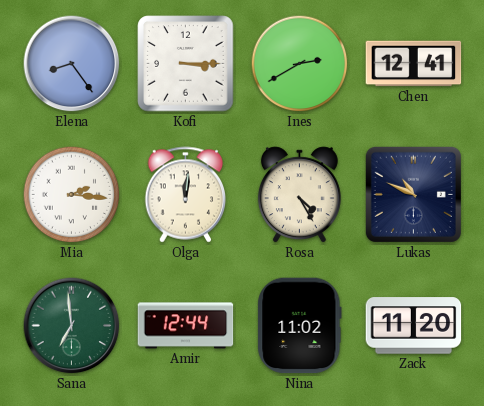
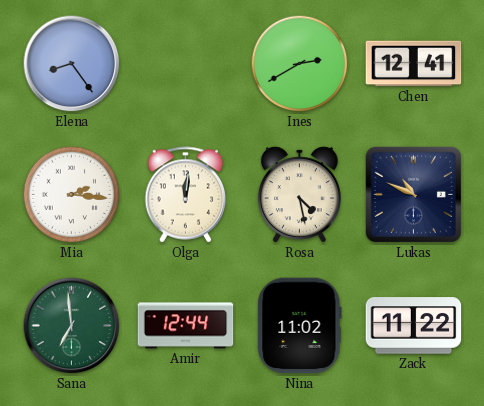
Kofi: 3:15 -> none
Rosa: 4:25 -> 4:28
Zack: 11:20 -> 11:22
